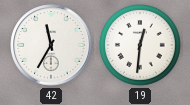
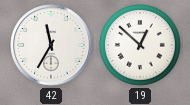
19: 12:31 -> 12:52
